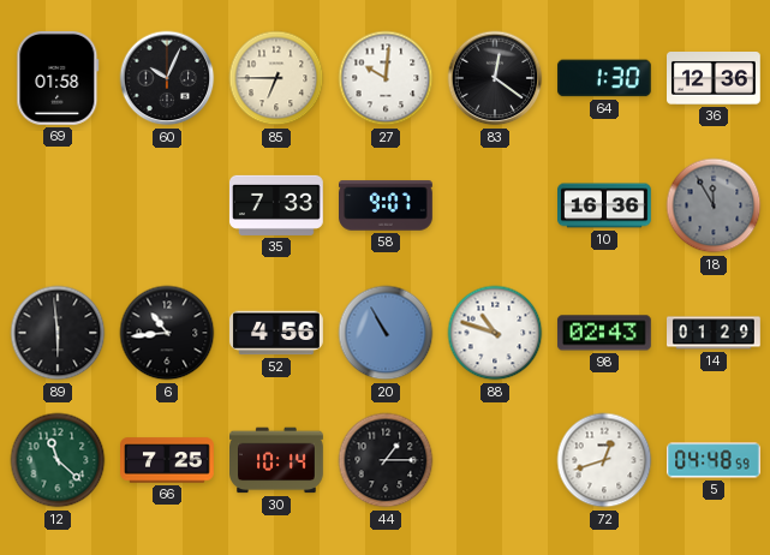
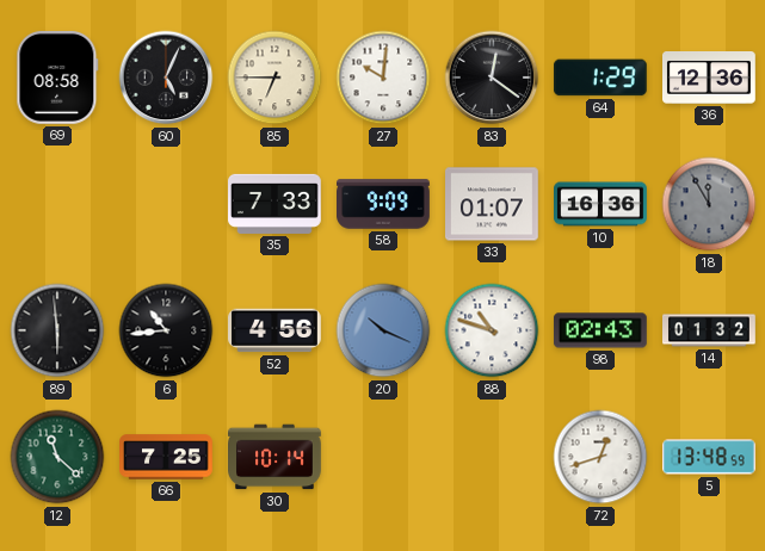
69: 01:58 -> 08:58
60: 10:04 -> 5:04
64: 1:30 -> 1:29
58: 9:07 -> 9:09
33: none -> 01:07
20: 10:55 -> 10:19
14: 01:29 -> 01:32
44: 1:15 -> none
5: 04:48 -> 13:48
